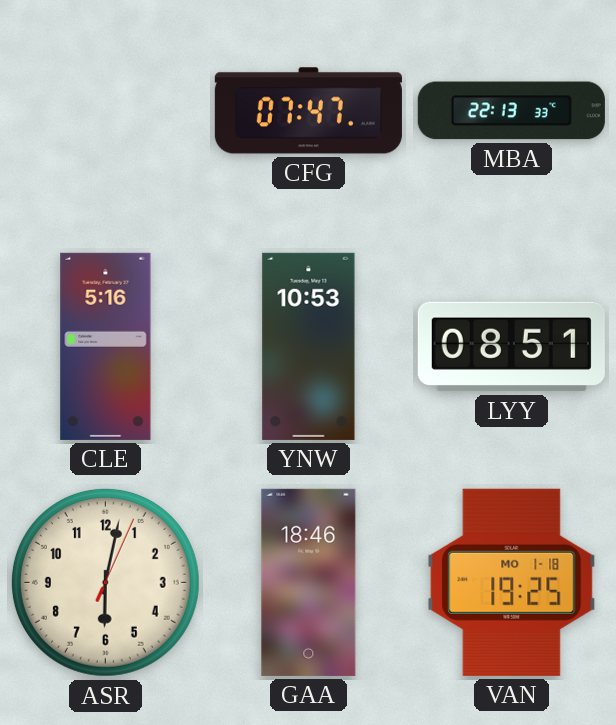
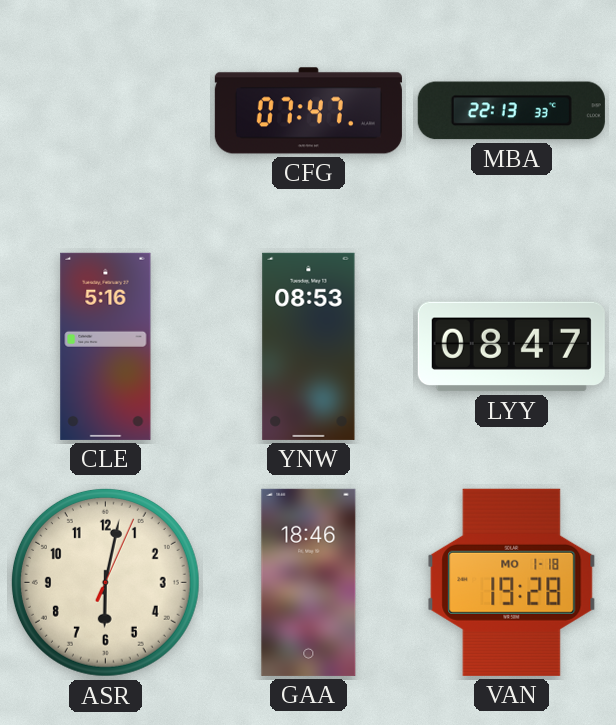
YNW: 10:53 -> 08:53
LYY: 08:51 -> 08:47
VAN: 19:25 -> 19:28
